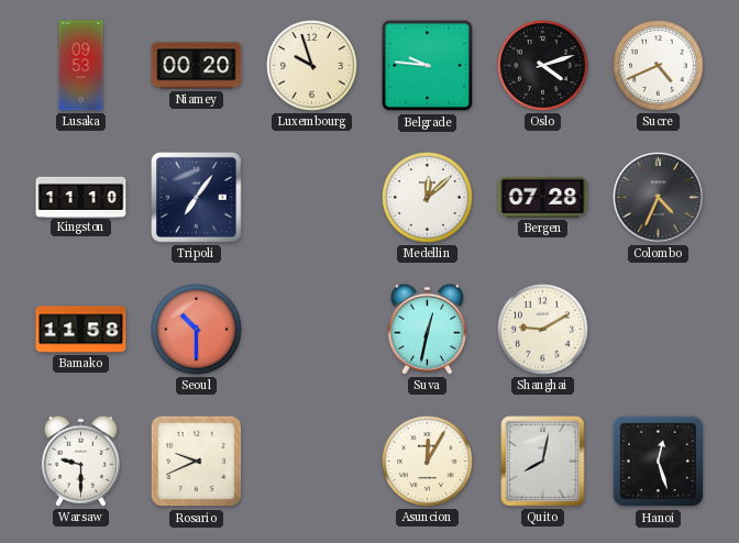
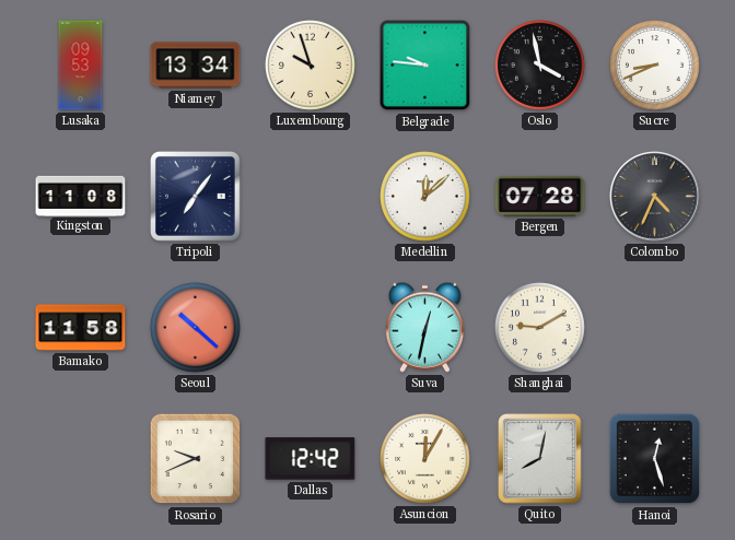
Niamey: 00:20 -> 13:34
Oslo: 4:12 -> 3:58
Sucre: 4:41 -> 8:41
Kingston: 11:10 -> 11:08
Seoul: 10:30 -> 10:22
Warsaw: 9:30 -> none
Dallas: none -> 12:42
